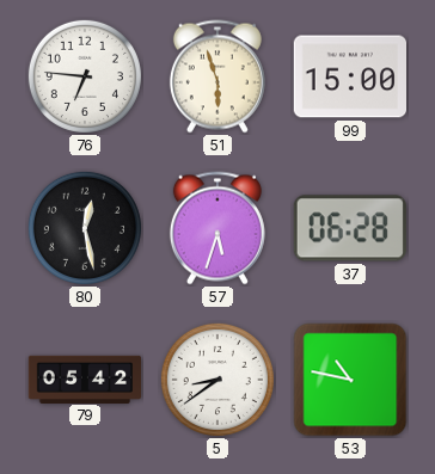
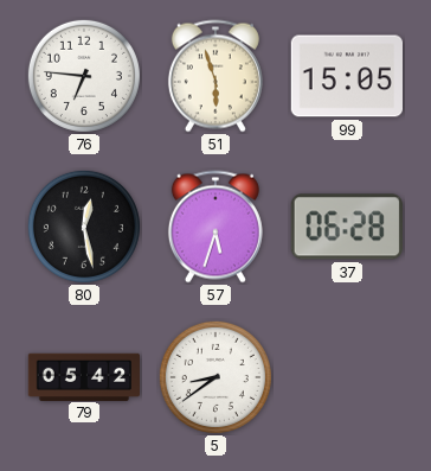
99: 15:00 -> 15:05
53: 10:47 -> none
